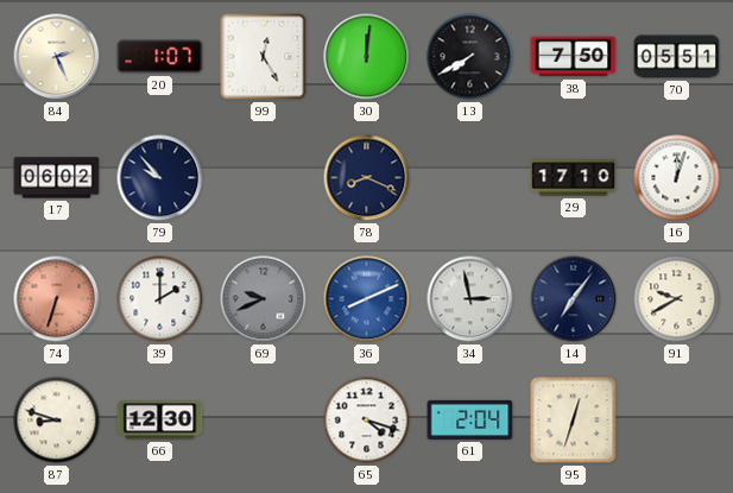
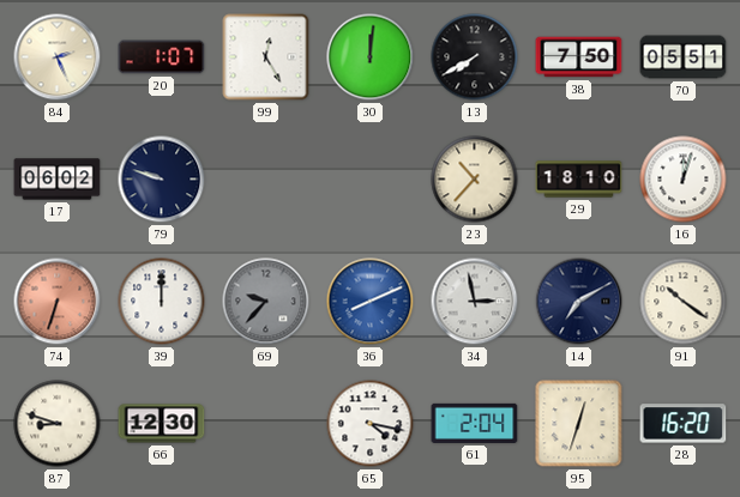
79: 9:53 -> 9:48
78: 8:19 -> none
23: none -> 10:37
29: 17:10 -> 18:10
39: 2:00 -> 12:00
69: 9:41 -> 9:37
14: 7:06 -> 7:10
91: 9:40 -> 10:21
65: 4:18 -> 4:17
28: none -> 16:20
